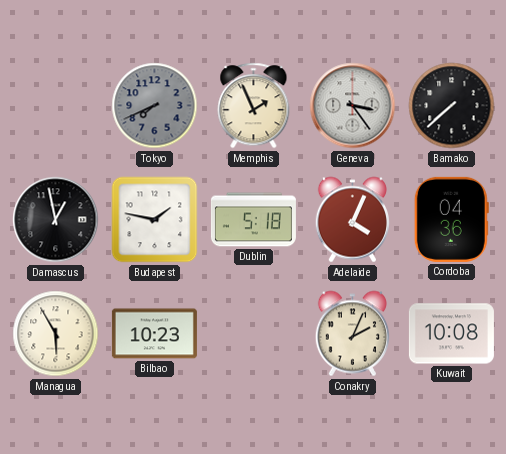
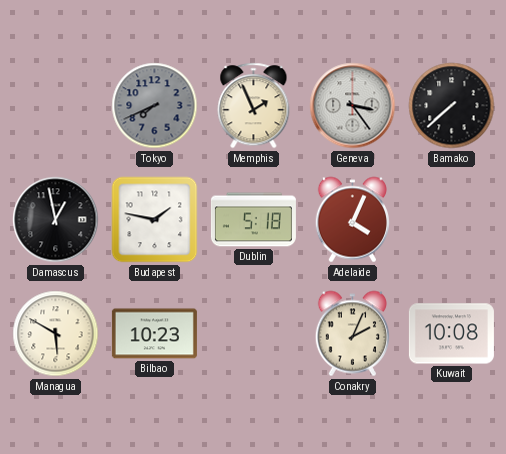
Cordoba: 04:36 -> none
Managua: 5:55 -> 5:50
